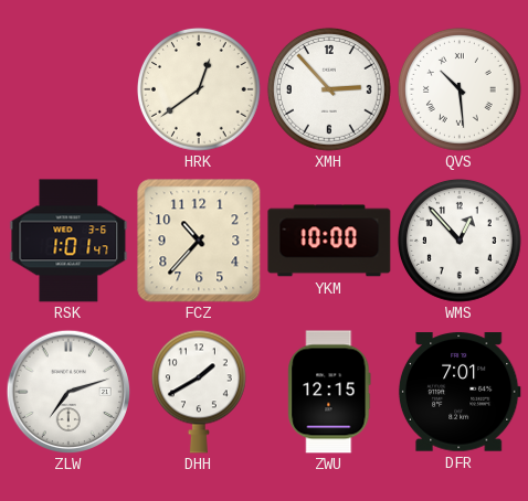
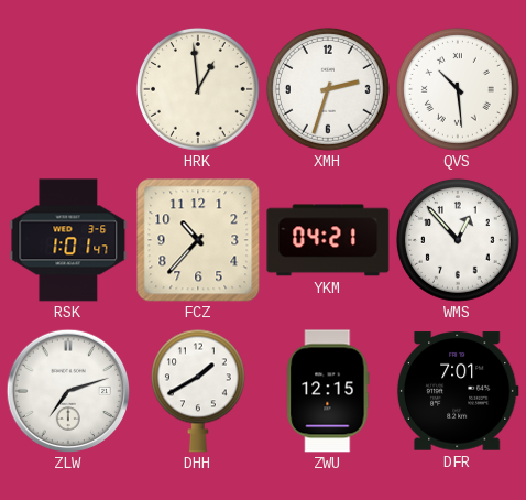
HRK: 12:39 -> 12:59
XMH: 2:53 -> 2:33
YKM: 10:00 -> 04:21
